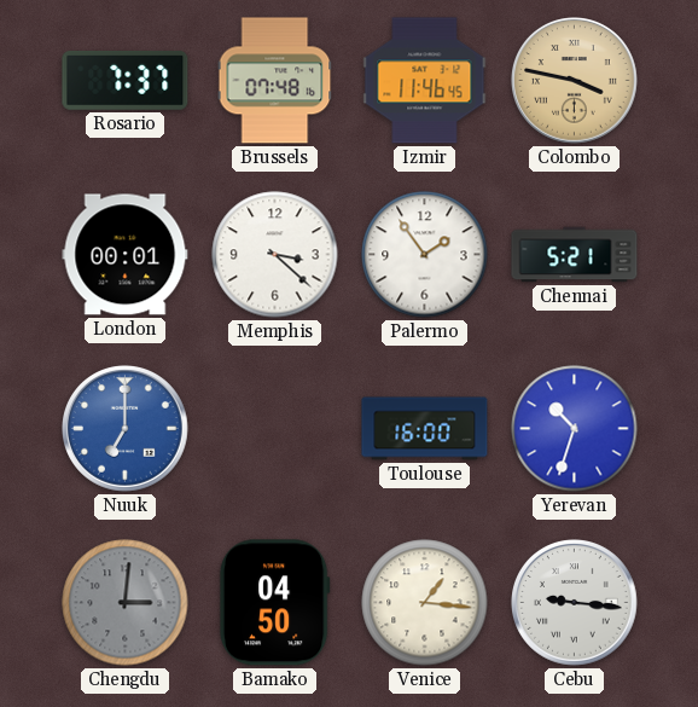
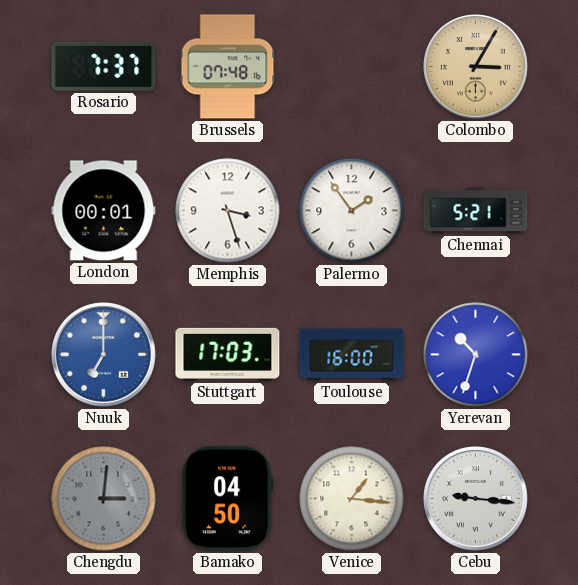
Izmir: 11:46 -> none
Colombo: 3:47 -> 3:05
Memphis: 3:22 -> 3:27
Stuttgart: none -> 17:03
